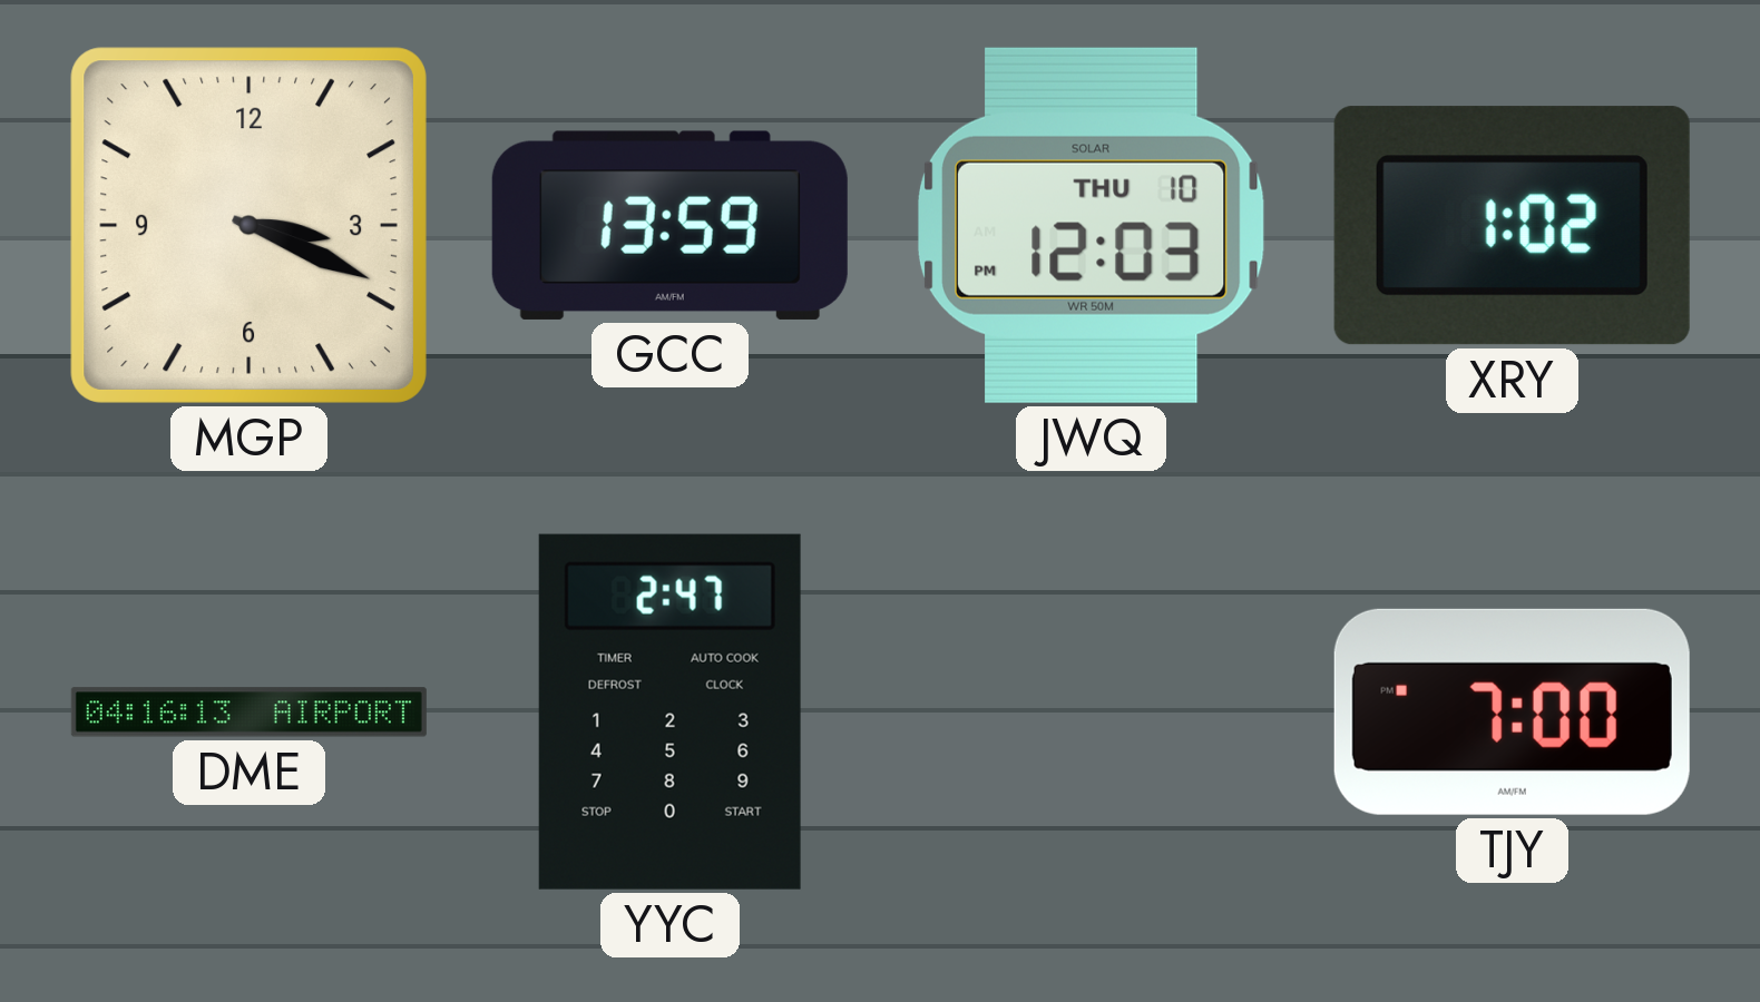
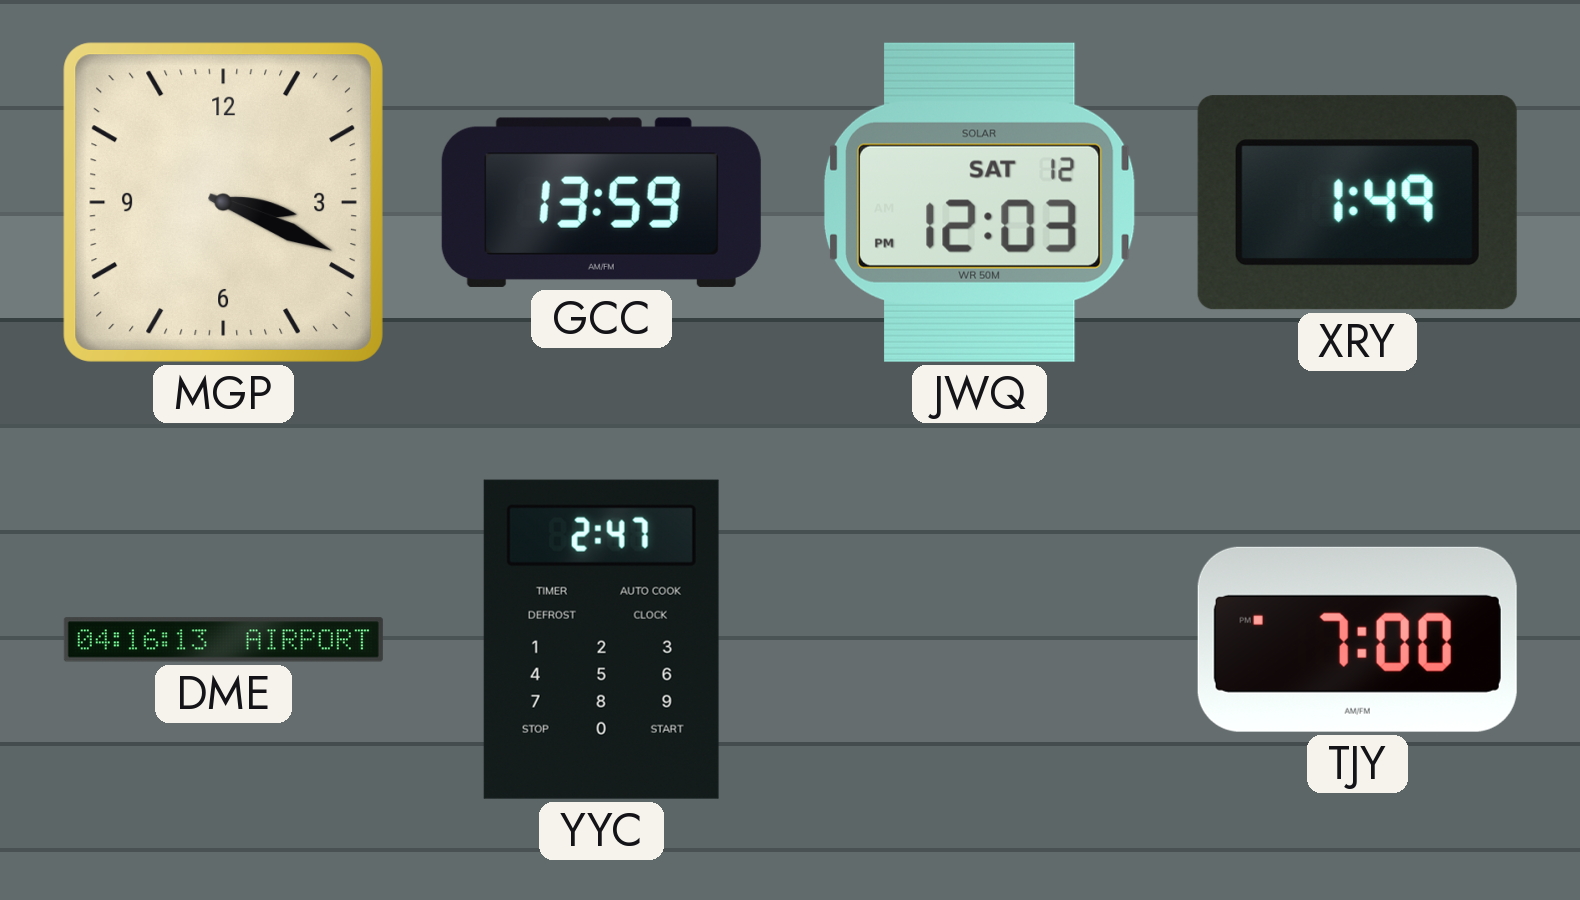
JWQ date: THU 10 -> SAT 12
XRY: 1:02 -> 1:49
